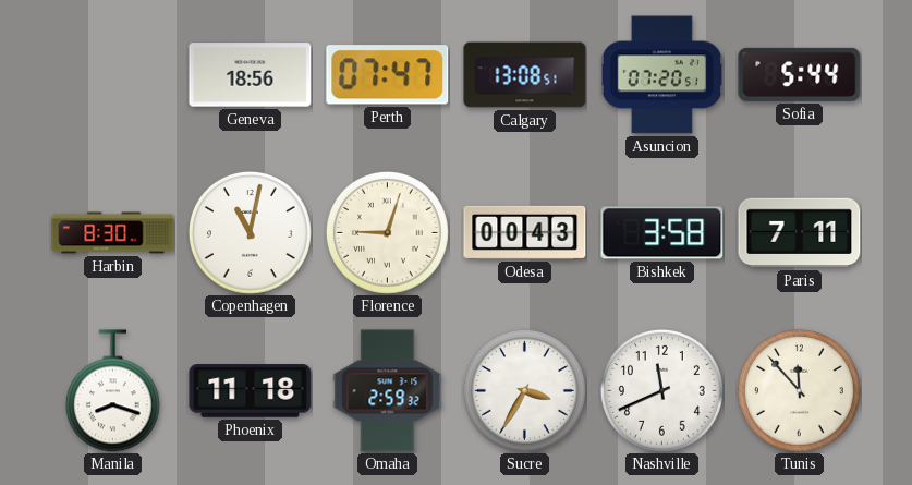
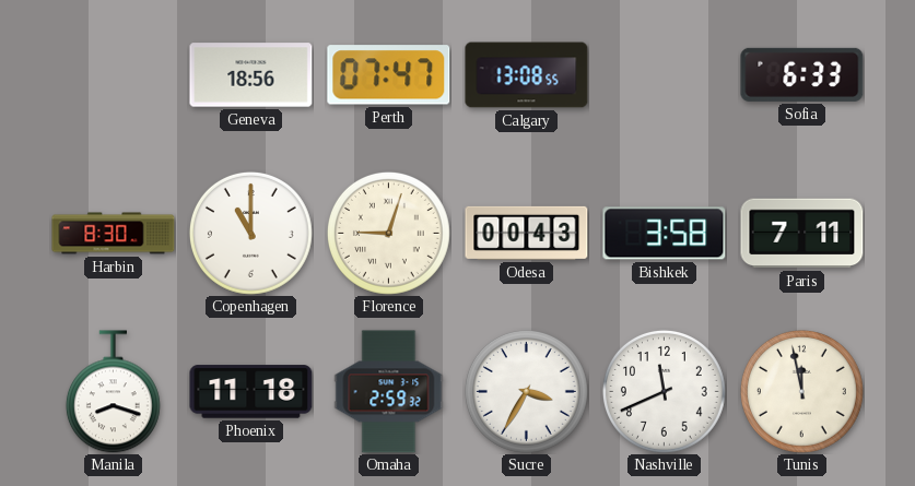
Calgary: 13:08:51 -> 13:08:55
Asuncion: 07:20 -> none
Sofia: 5:44 -> 6:33
Copenhagen: 11:02 -> 11:00
Tunis: 11:53 -> 11:58
